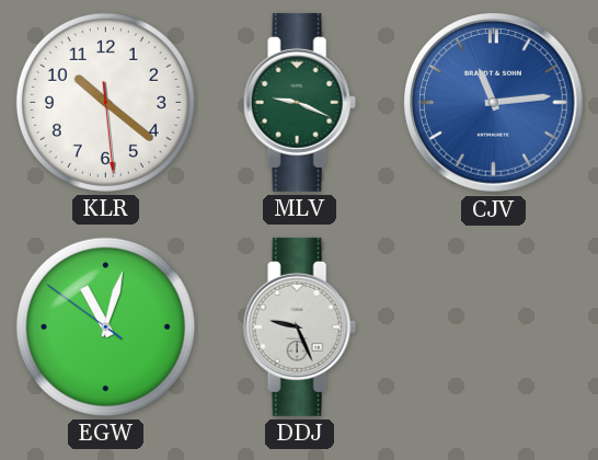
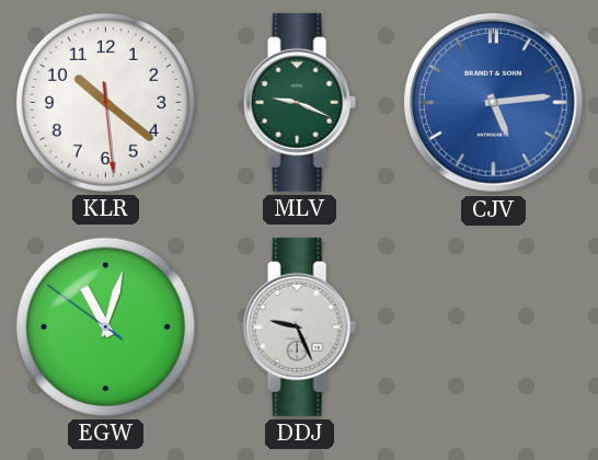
CJV: 11:14 -> 5:14
